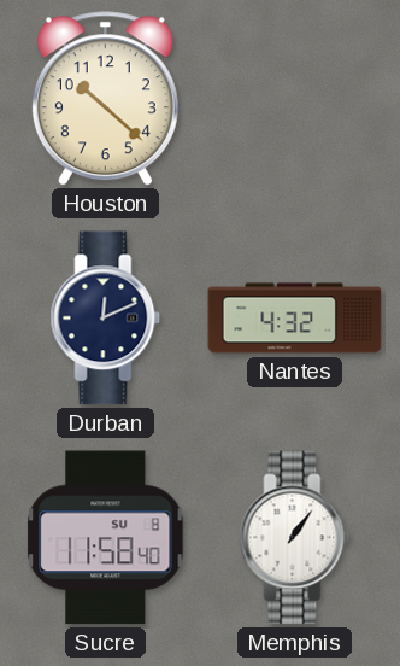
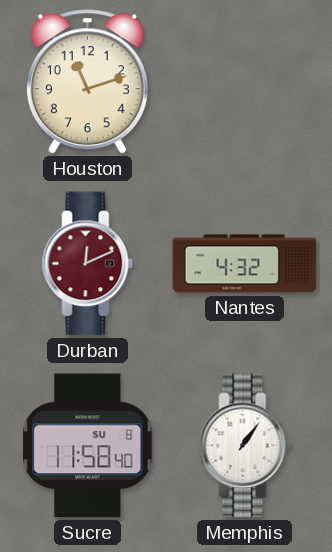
Houston: 10:22 -> 11:12
Durban dial: navy -> burgundy
